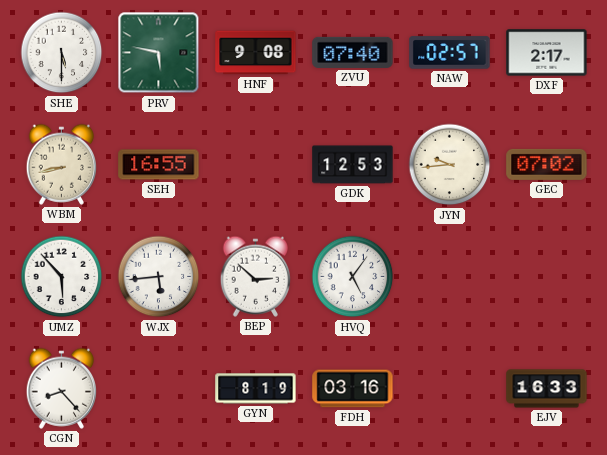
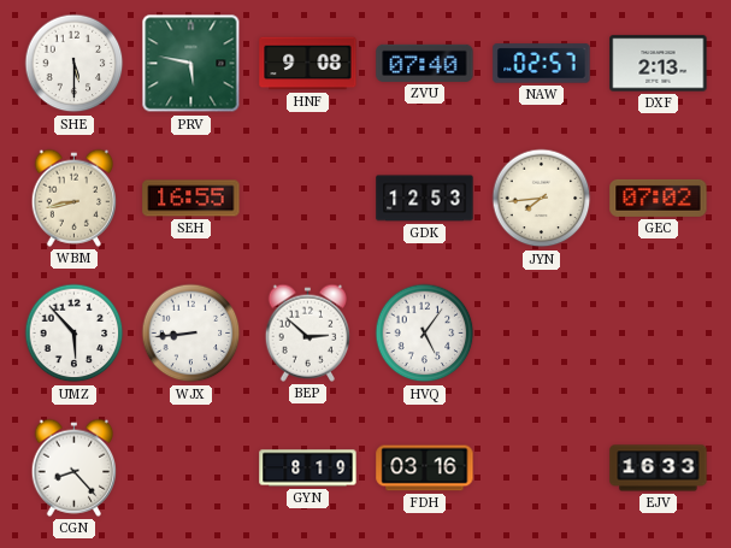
DXF: 2:17 -> 2:13
JYN: 9:44 -> 7:44
WJX: 5:44 -> 8:44
